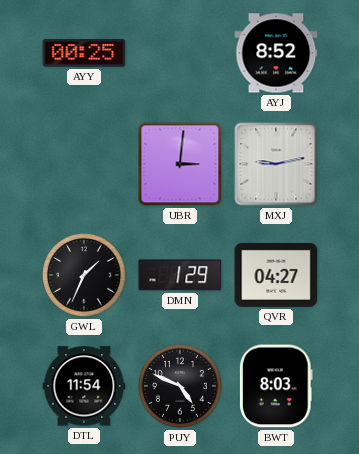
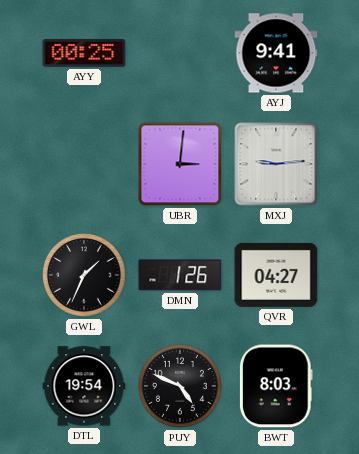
AYJ: 8:52 -> 9:41
MXJ: 9:13 -> 9:14
DMN: 1:29 -> 1:26
DTL: 11:54 -> 19:54
